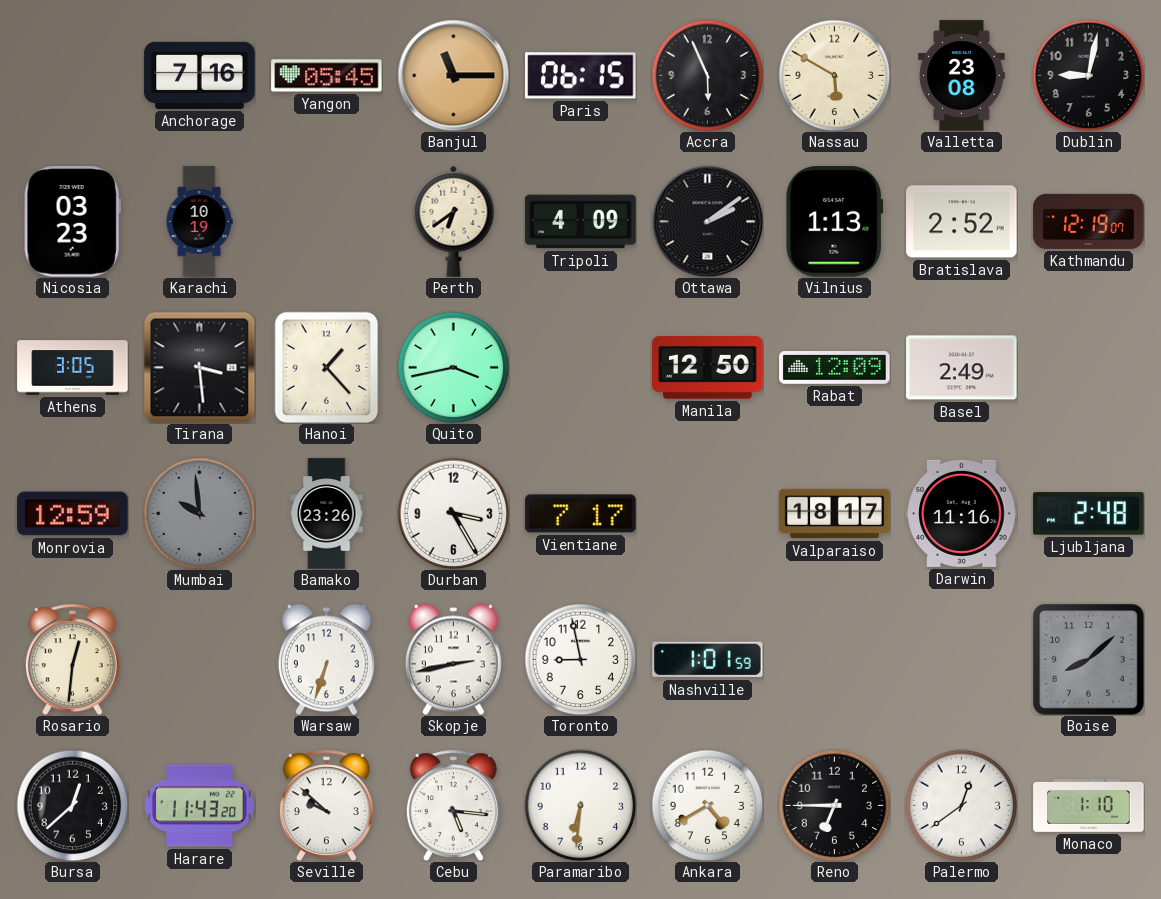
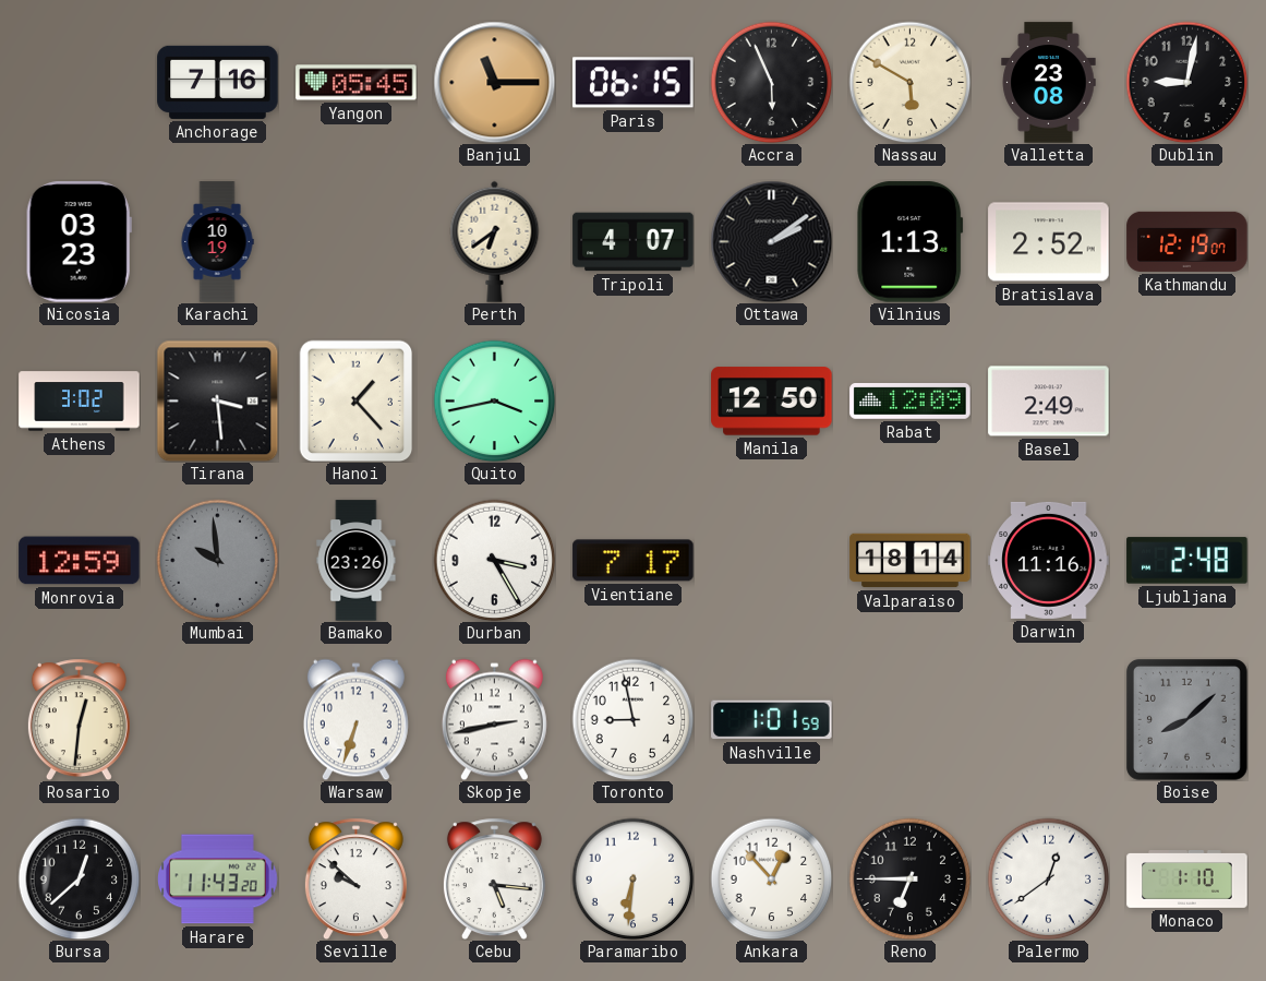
Tripoli: 4:09 -> 4:07
Athens: 3:05 -> 3:02
Valparaiso: 18:17 -> 18:14
Ankara: 4:40 -> 12:53
